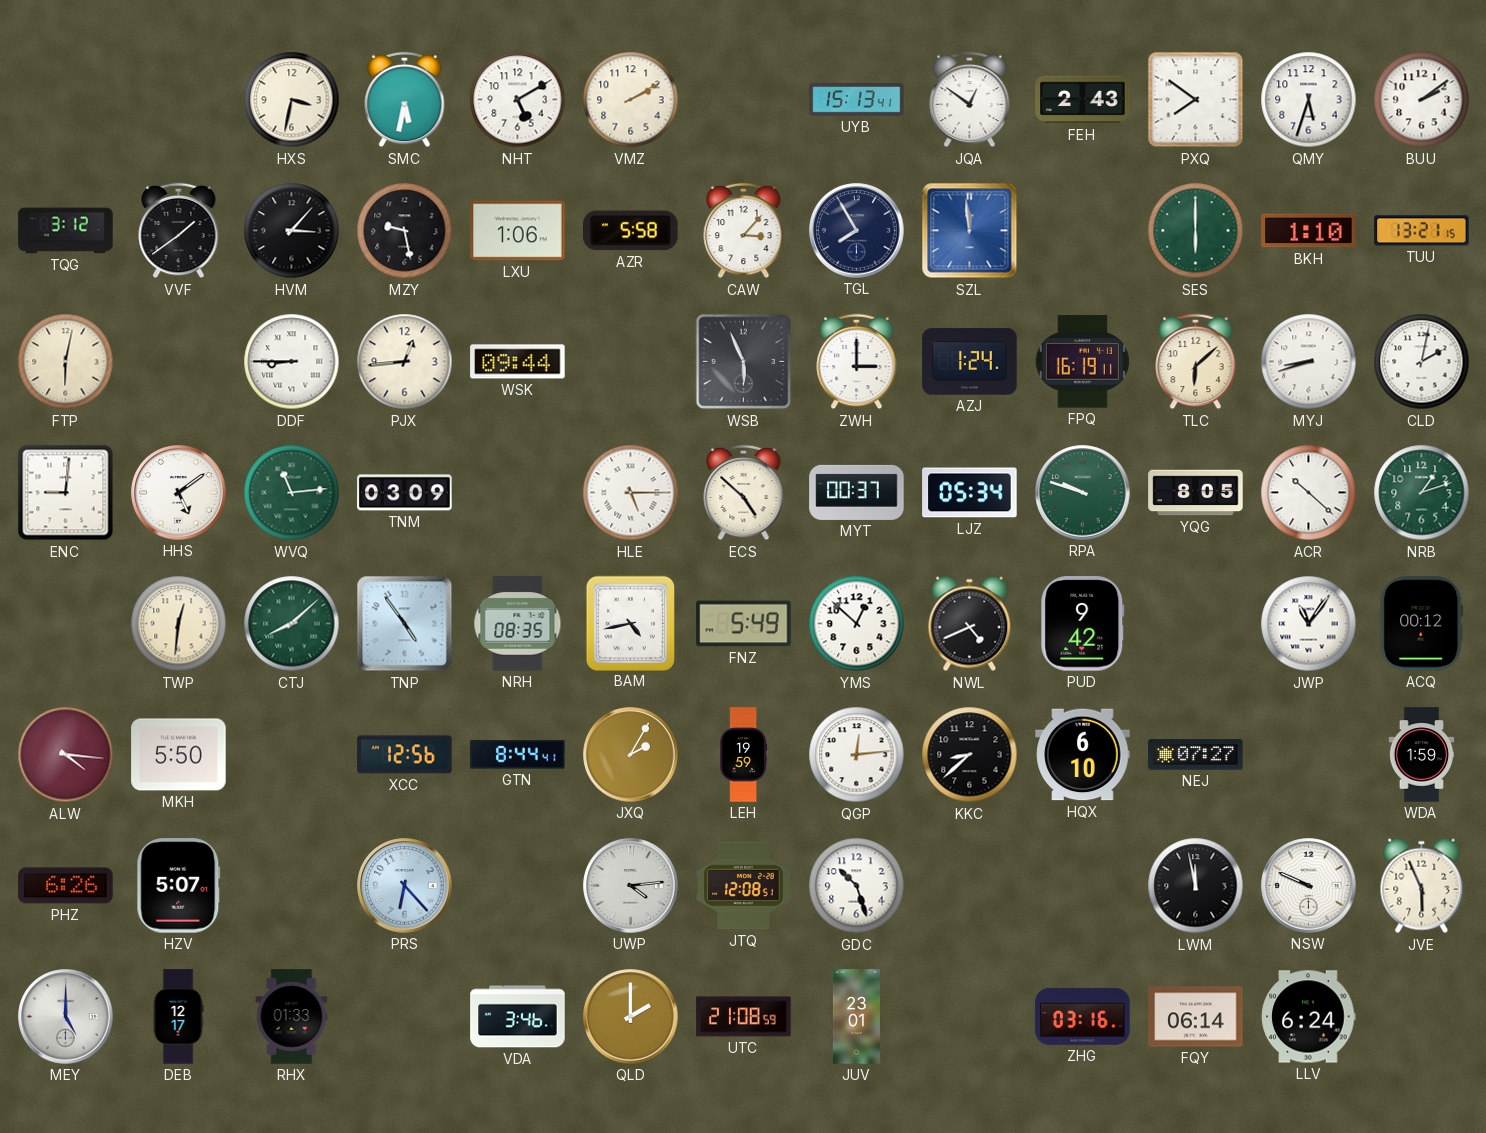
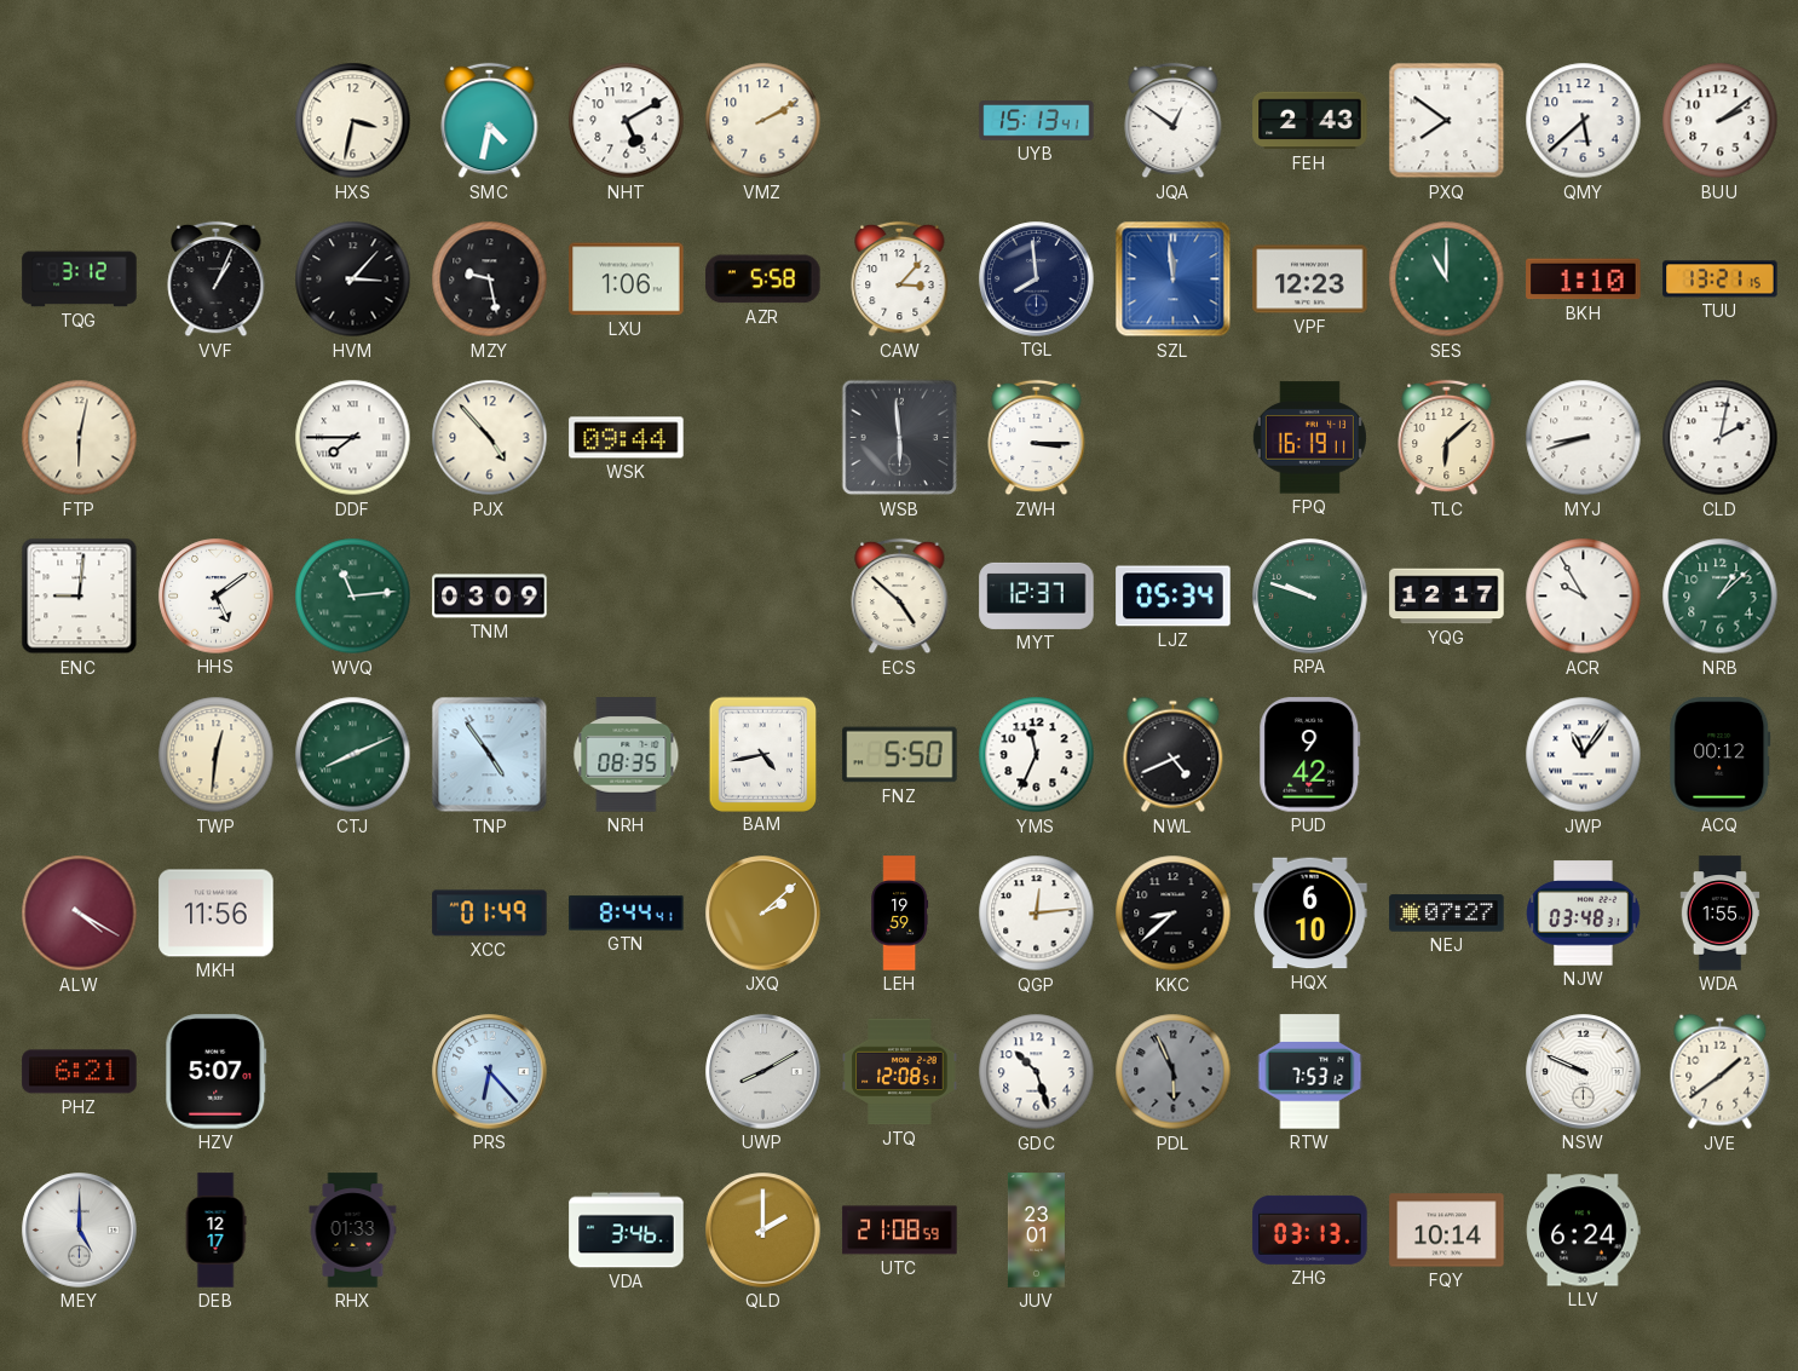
SMC: 5:32 -> 4:32
QMY: 5:33 -> 5:38
VVF: 1:39 -> 1:04
TGL: 7:55 -> 7:59
VPF: none -> 12:23
SES: 6:00 -> 11:00
DDF: 8:45 -> 7:45
PJX: 12:44 -> 4:53
WSB: 5:56 -> 5:59
ZWH: 3:00 -> 3:15
AZJ: 1:24 -> none
HLE: 5:15 -> none
MYT: 00:37 -> 12:37
YQG: 8:05 -> 12:17
ACR: 10:22 -> 9:55
NRB: 1:12 -> 1:08
CTJ: 8:08 -> 8:11
FNZ: 5:49 -> 5:50
YMS: 12:52 -> 11:34
ALW: 4:16 -> 4:20
MKH: 5:50 -> 11:56
XCC: 12:56 -> 01:49
JXQ: 2:05 -> 2:08
NJW: none -> 03:48
WDA: 1:59 -> 1:55
PHZ: 6:26 -> 6:21
UWP: 4:14 -> 8:10
PDL: none -> 5:56
RTW: none -> 7:53
LWM: 11:58 -> none
JVE: 5:56 -> 1:39
ZHG: 03:16 -> 03:13
FQY: 06:14 -> 10:14
